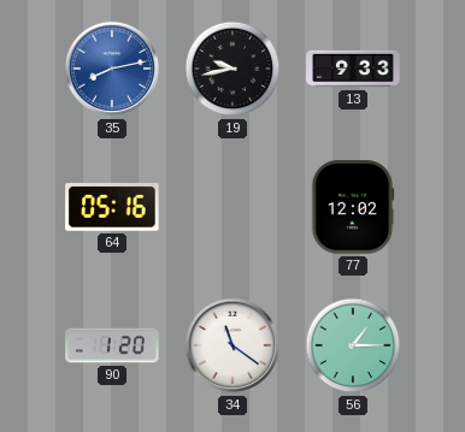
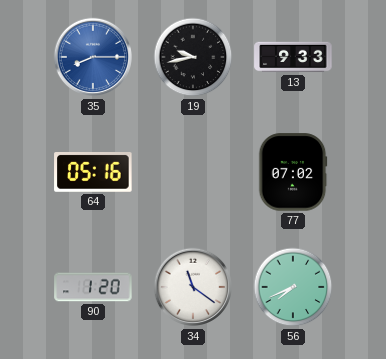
35: 8:13 -> 8:15
77: 12:02 -> 07:02
56: 1:15 -> 7:41
